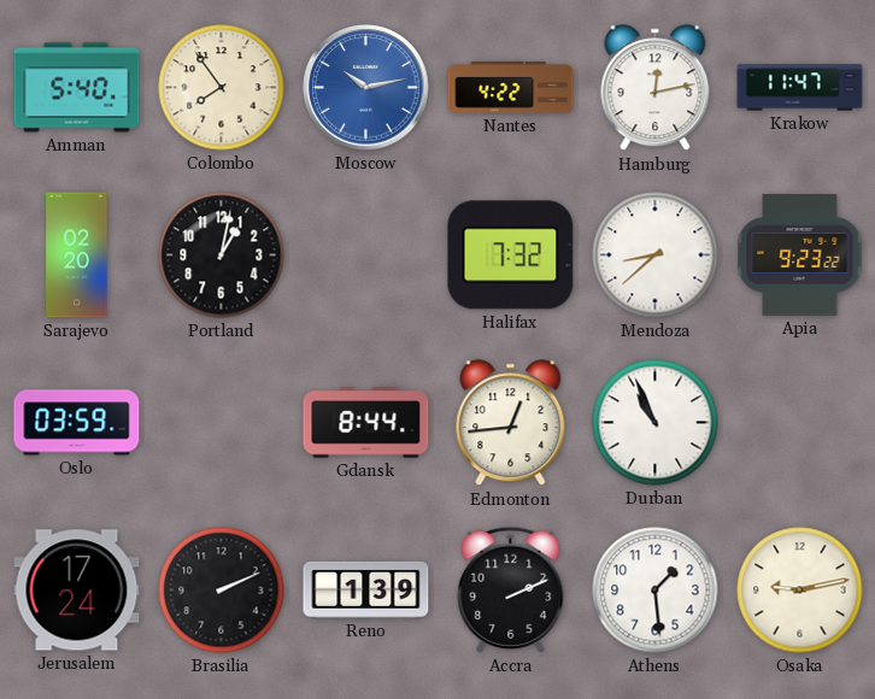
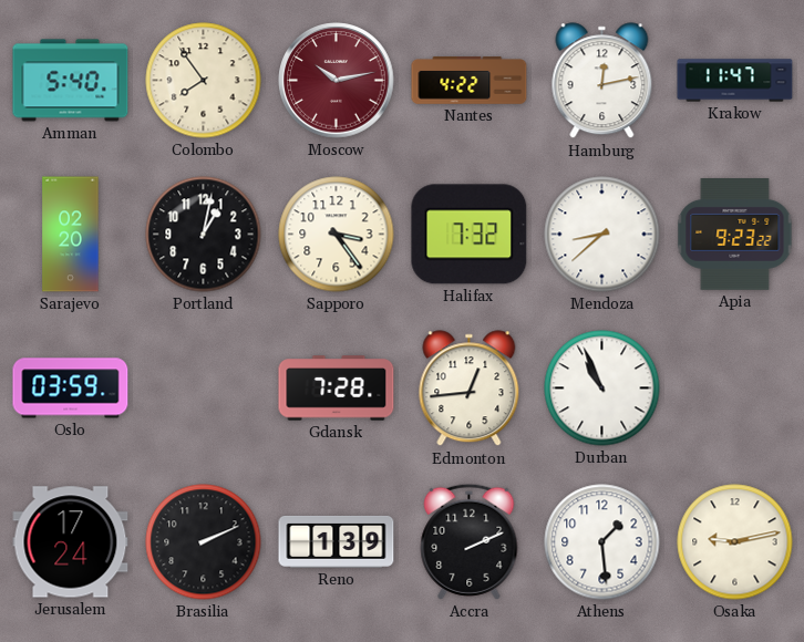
Moscow dial: blue -> burgundy
Sapporo: none -> 3:24
Gdansk: 8:44 -> 7:28
